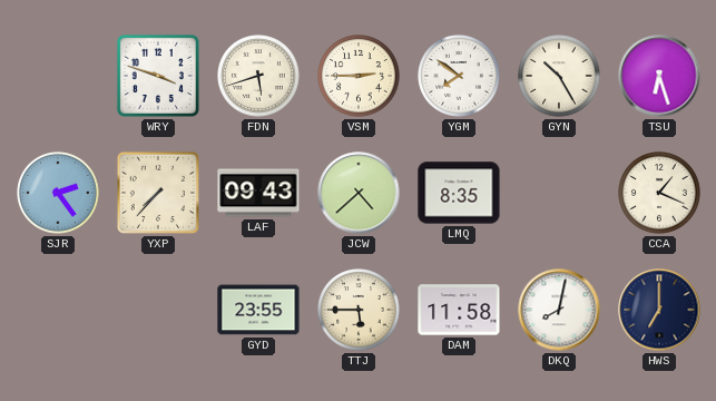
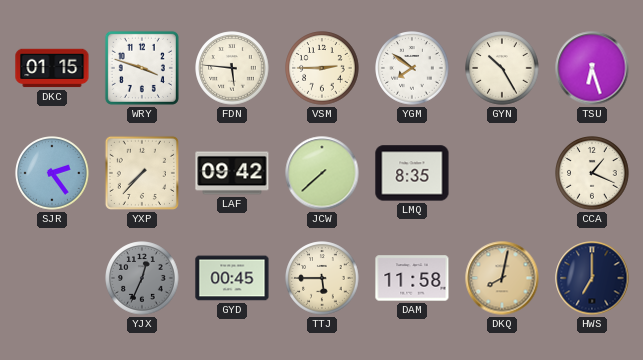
DKC: none -> 01:15
FDN: 5:42 -> 5:46
LAF: 09:43 -> 09:42
JCW: 4:38 -> 7:38
YJX: none -> 12:34
GYD: 23:55 -> 00:45
DKQ dial: white -> champagne
